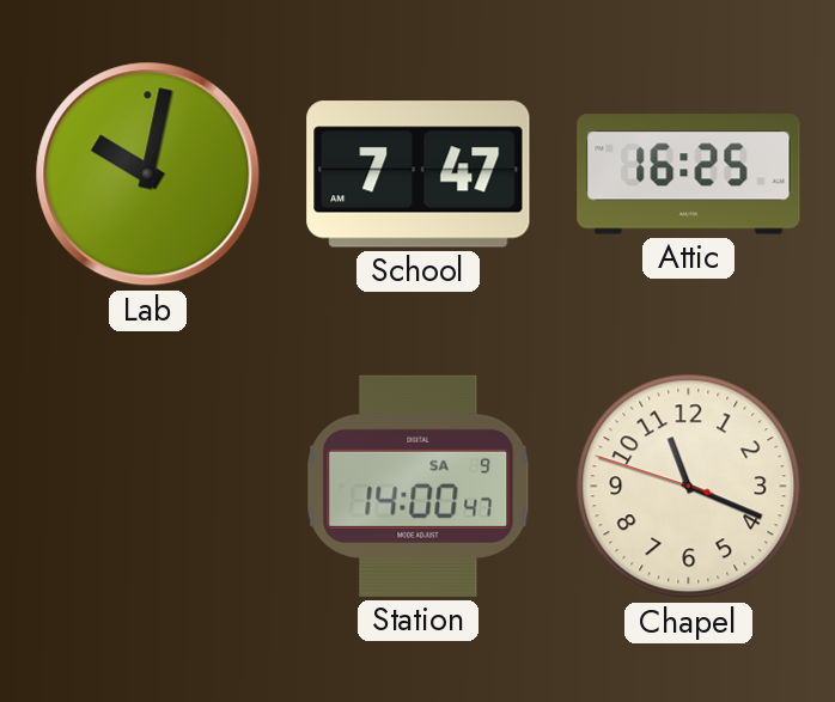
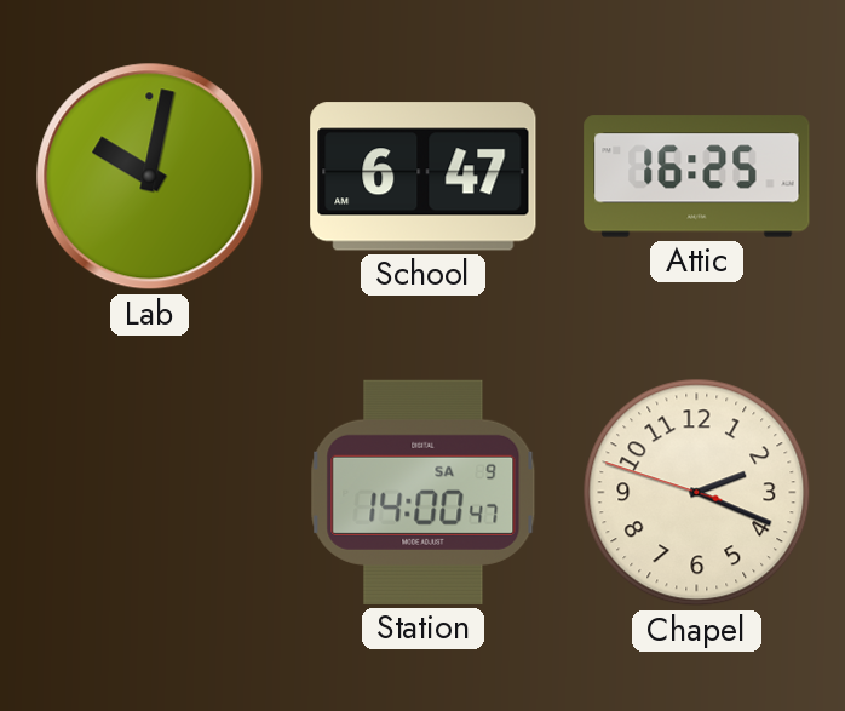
School: 7:47 -> 6:47
Chapel: 11:18 -> 2:18
